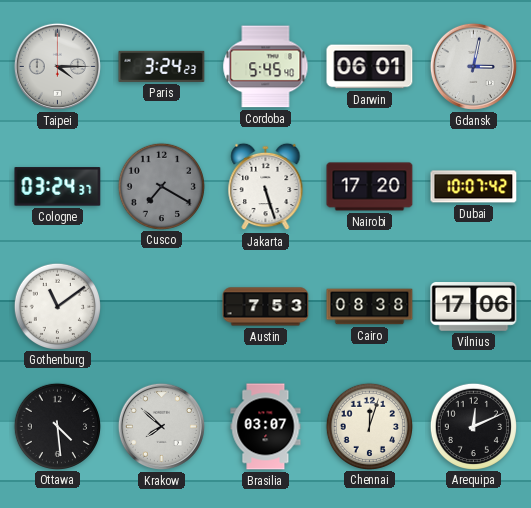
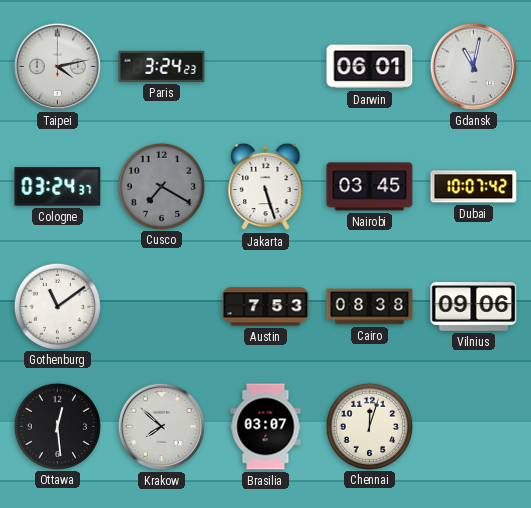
Taipei: 4:15 -> 4:13
Cordoba: 5:45 -> none
Gdansk: 3:02 -> 11:02
Nairobi: 17:20 -> 03:45
Vilnius: 17:06 -> 09:06
Ottawa: 4:29 -> 12:29
Arequipa: 12:11 -> none
